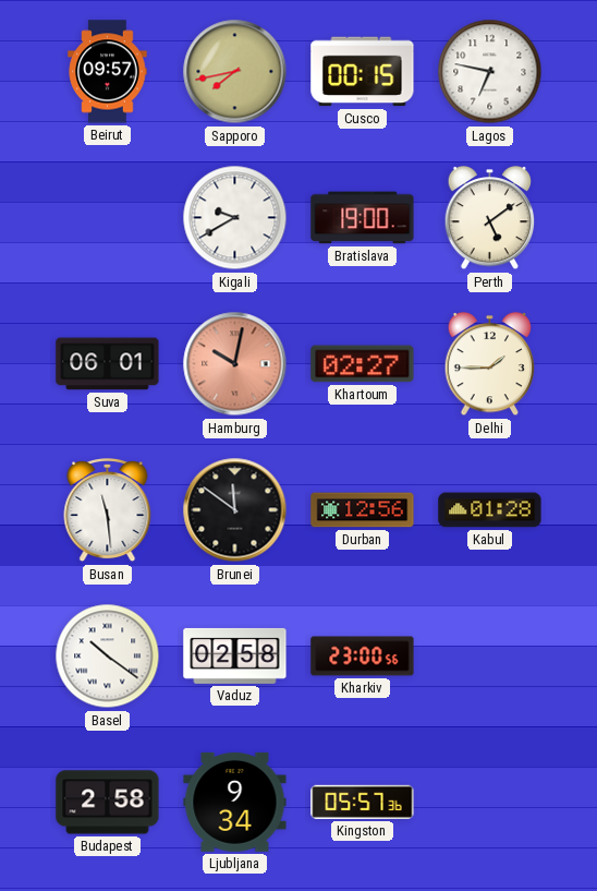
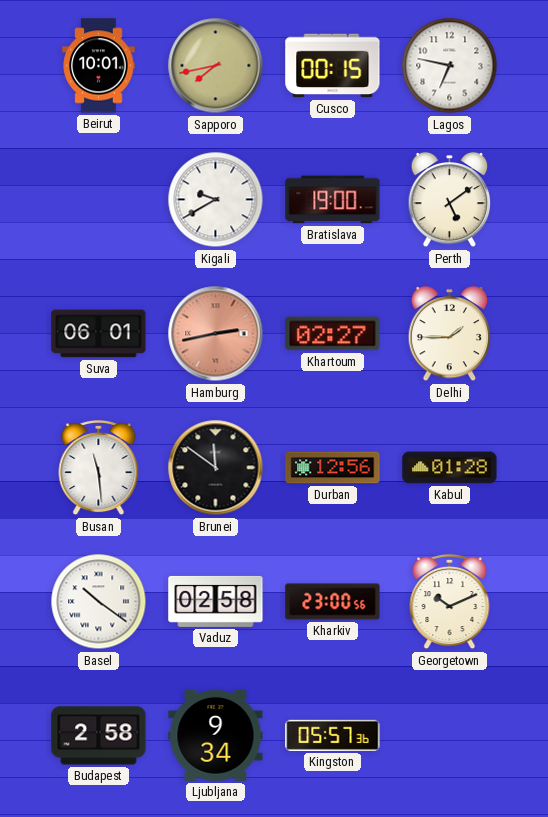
Beirut: 09:57 -> 10:01
Hamburg: 10:02 -> 2:43
Georgetown: none -> 10:11
